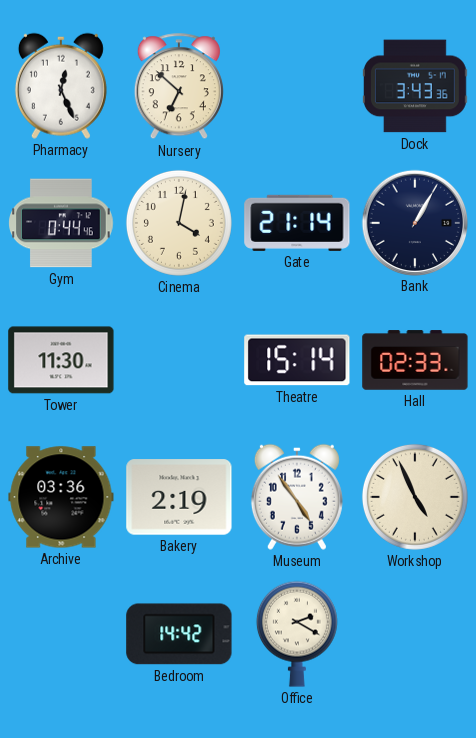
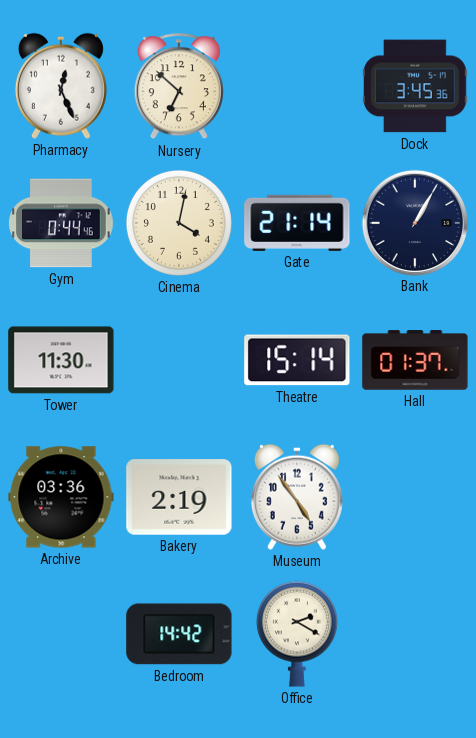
Dock: 3:43 -> 3:45
Hall: 02:33 -> 01:37
Workshop: 4:56 -> none
